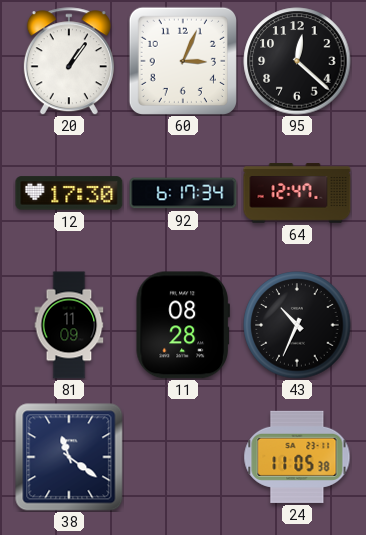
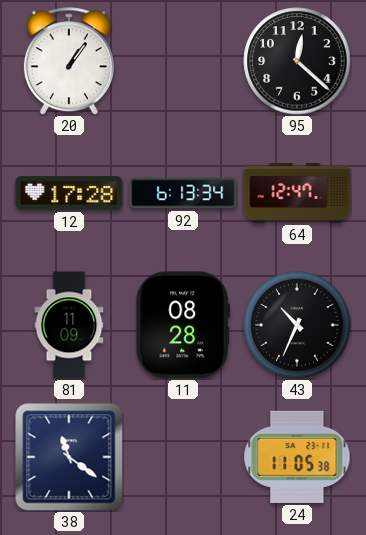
60: 3:04 -> none
12: 17:30 -> 17:28
92: 6:17 -> 6:13
